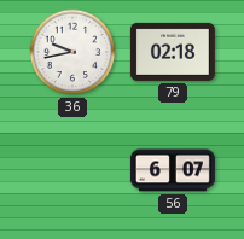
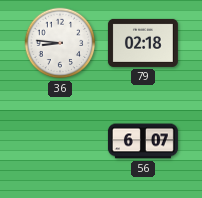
36: 9:43 -> 8:46
